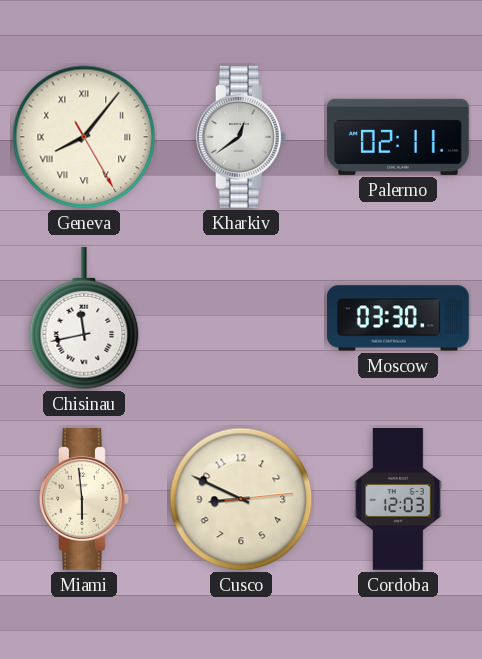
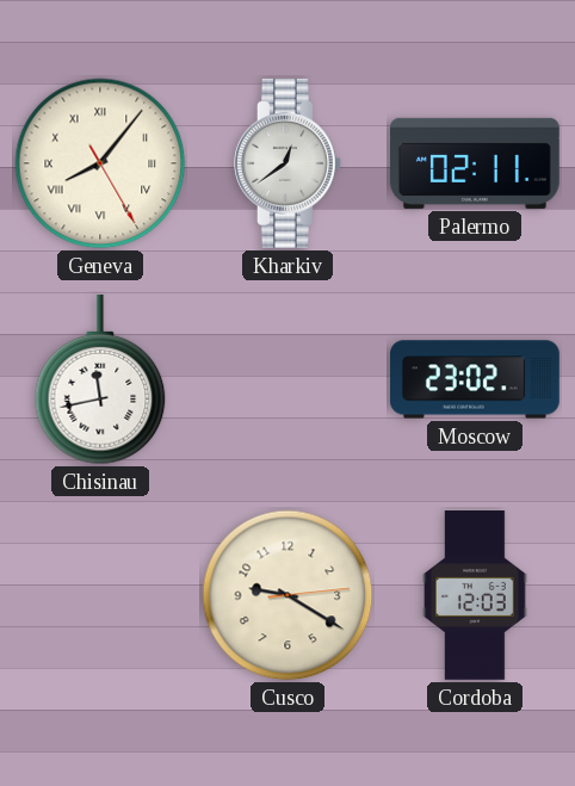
Moscow: 03:30 -> 23:02
Miami: 5:59 -> none
Cusco: 8:49 -> 9:20
